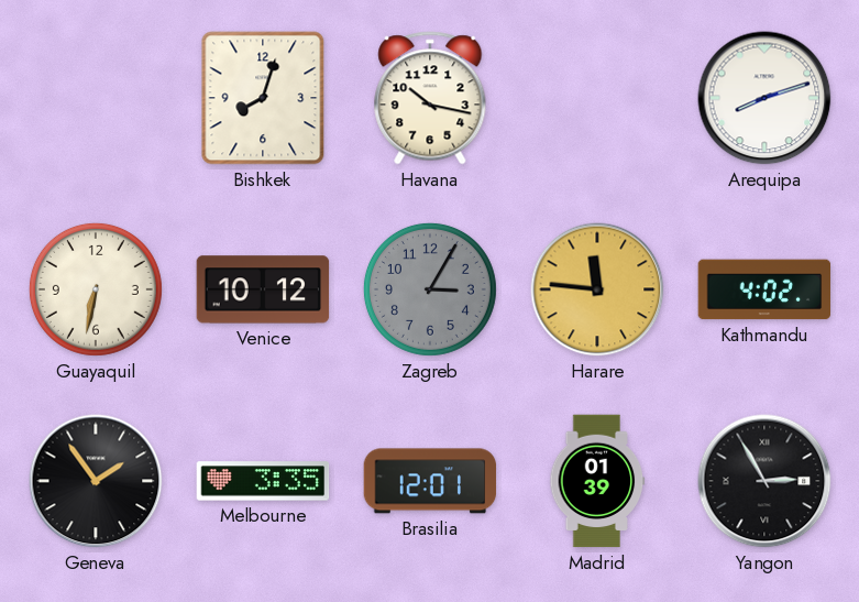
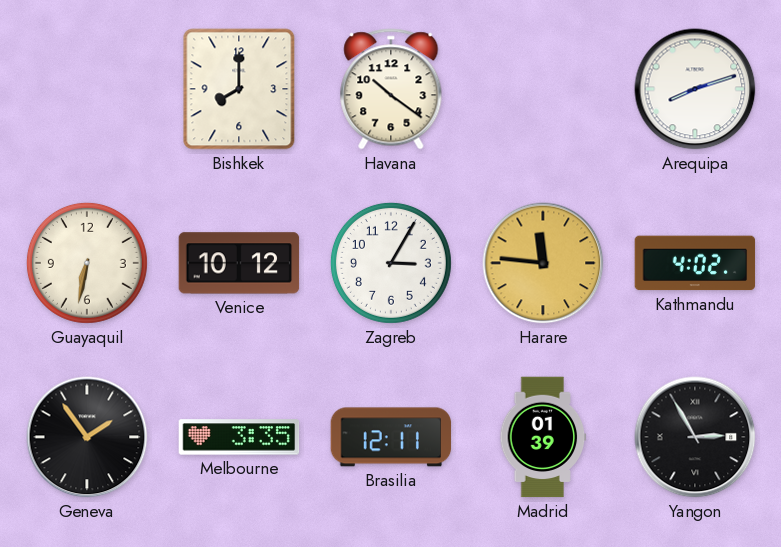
Bishkek: 8:03 -> 8:00
Havana: 10:17 -> 10:21
Zagreb dial: grey -> white
Brasilia: 12:01 -> 12:11
